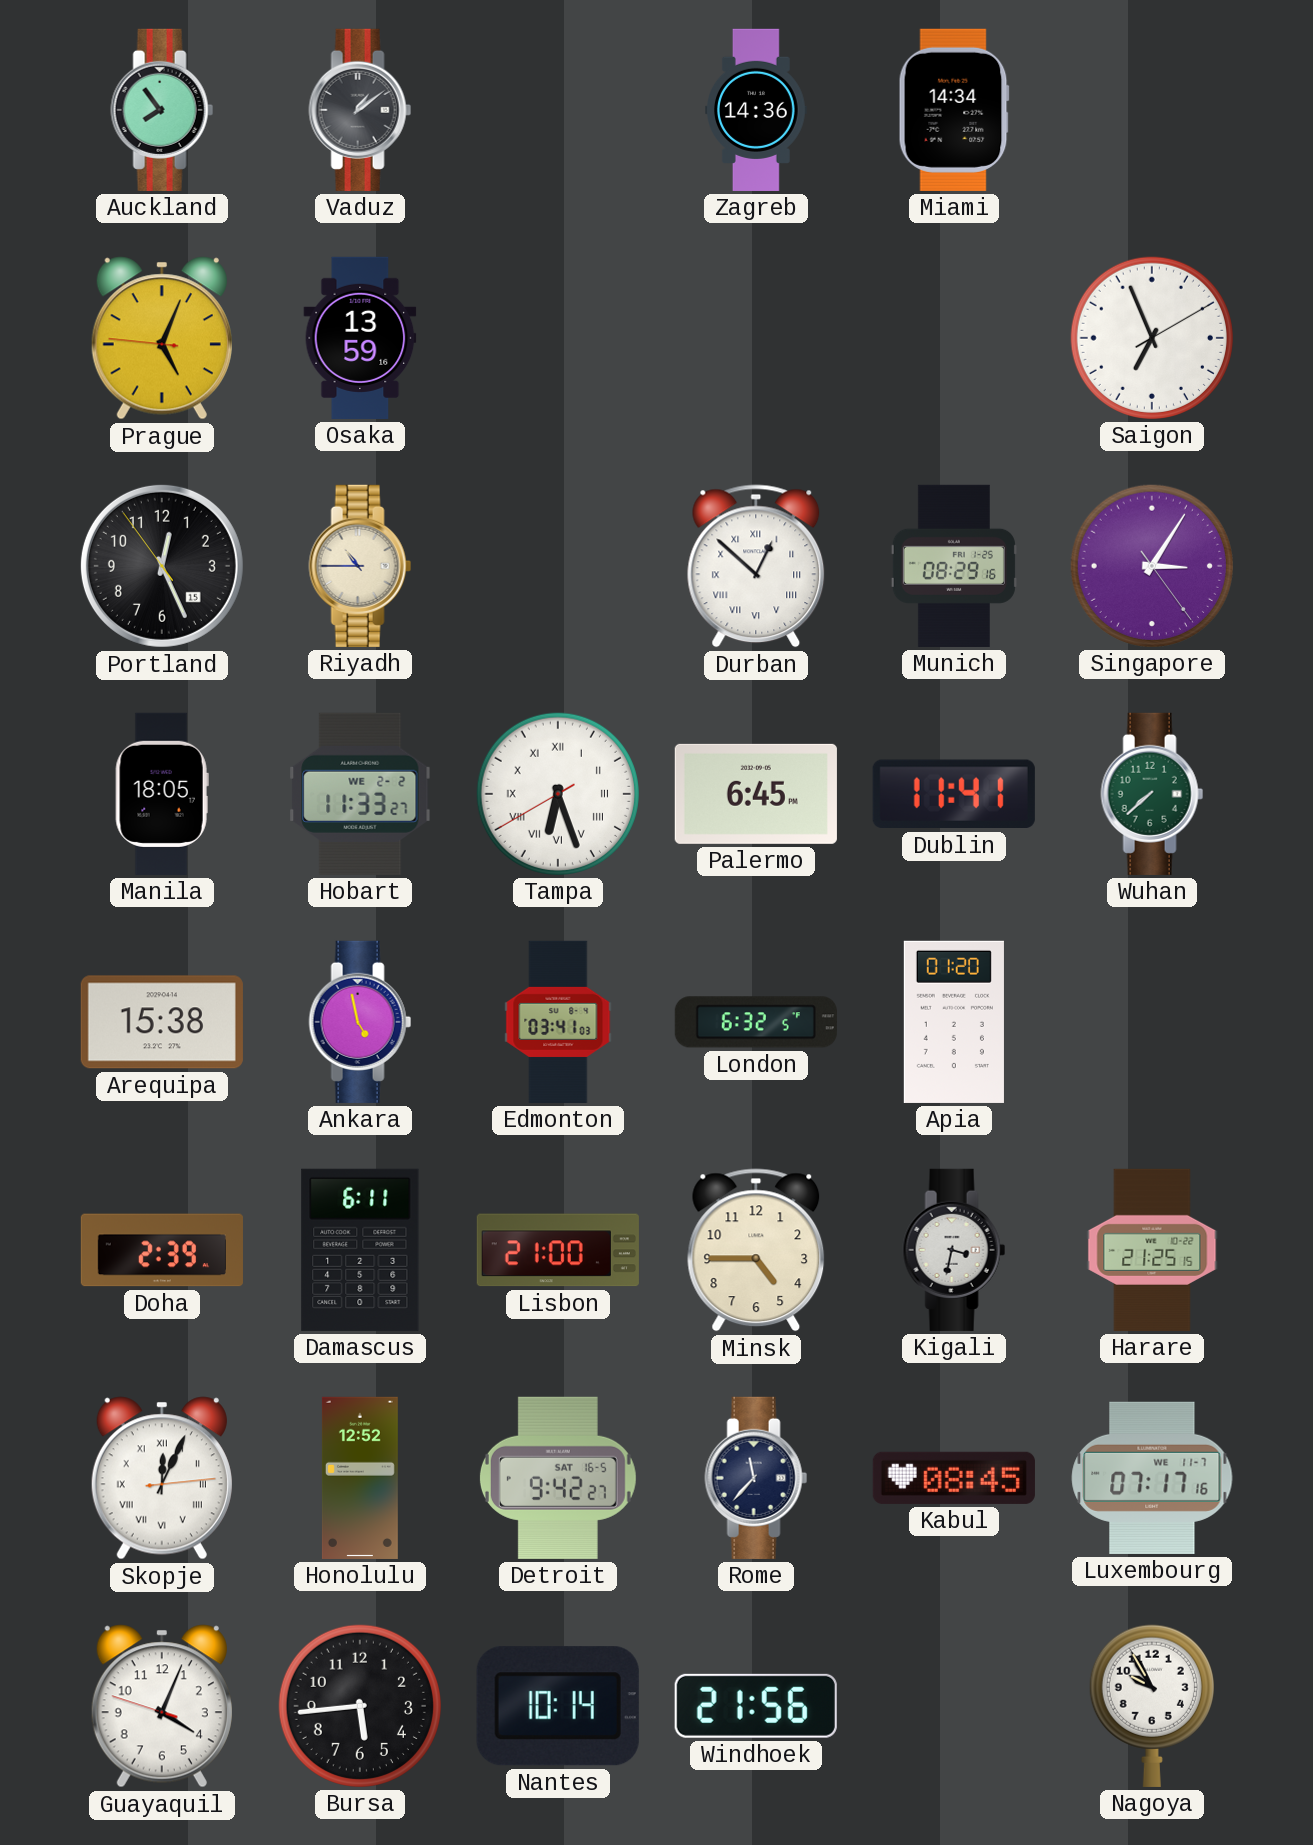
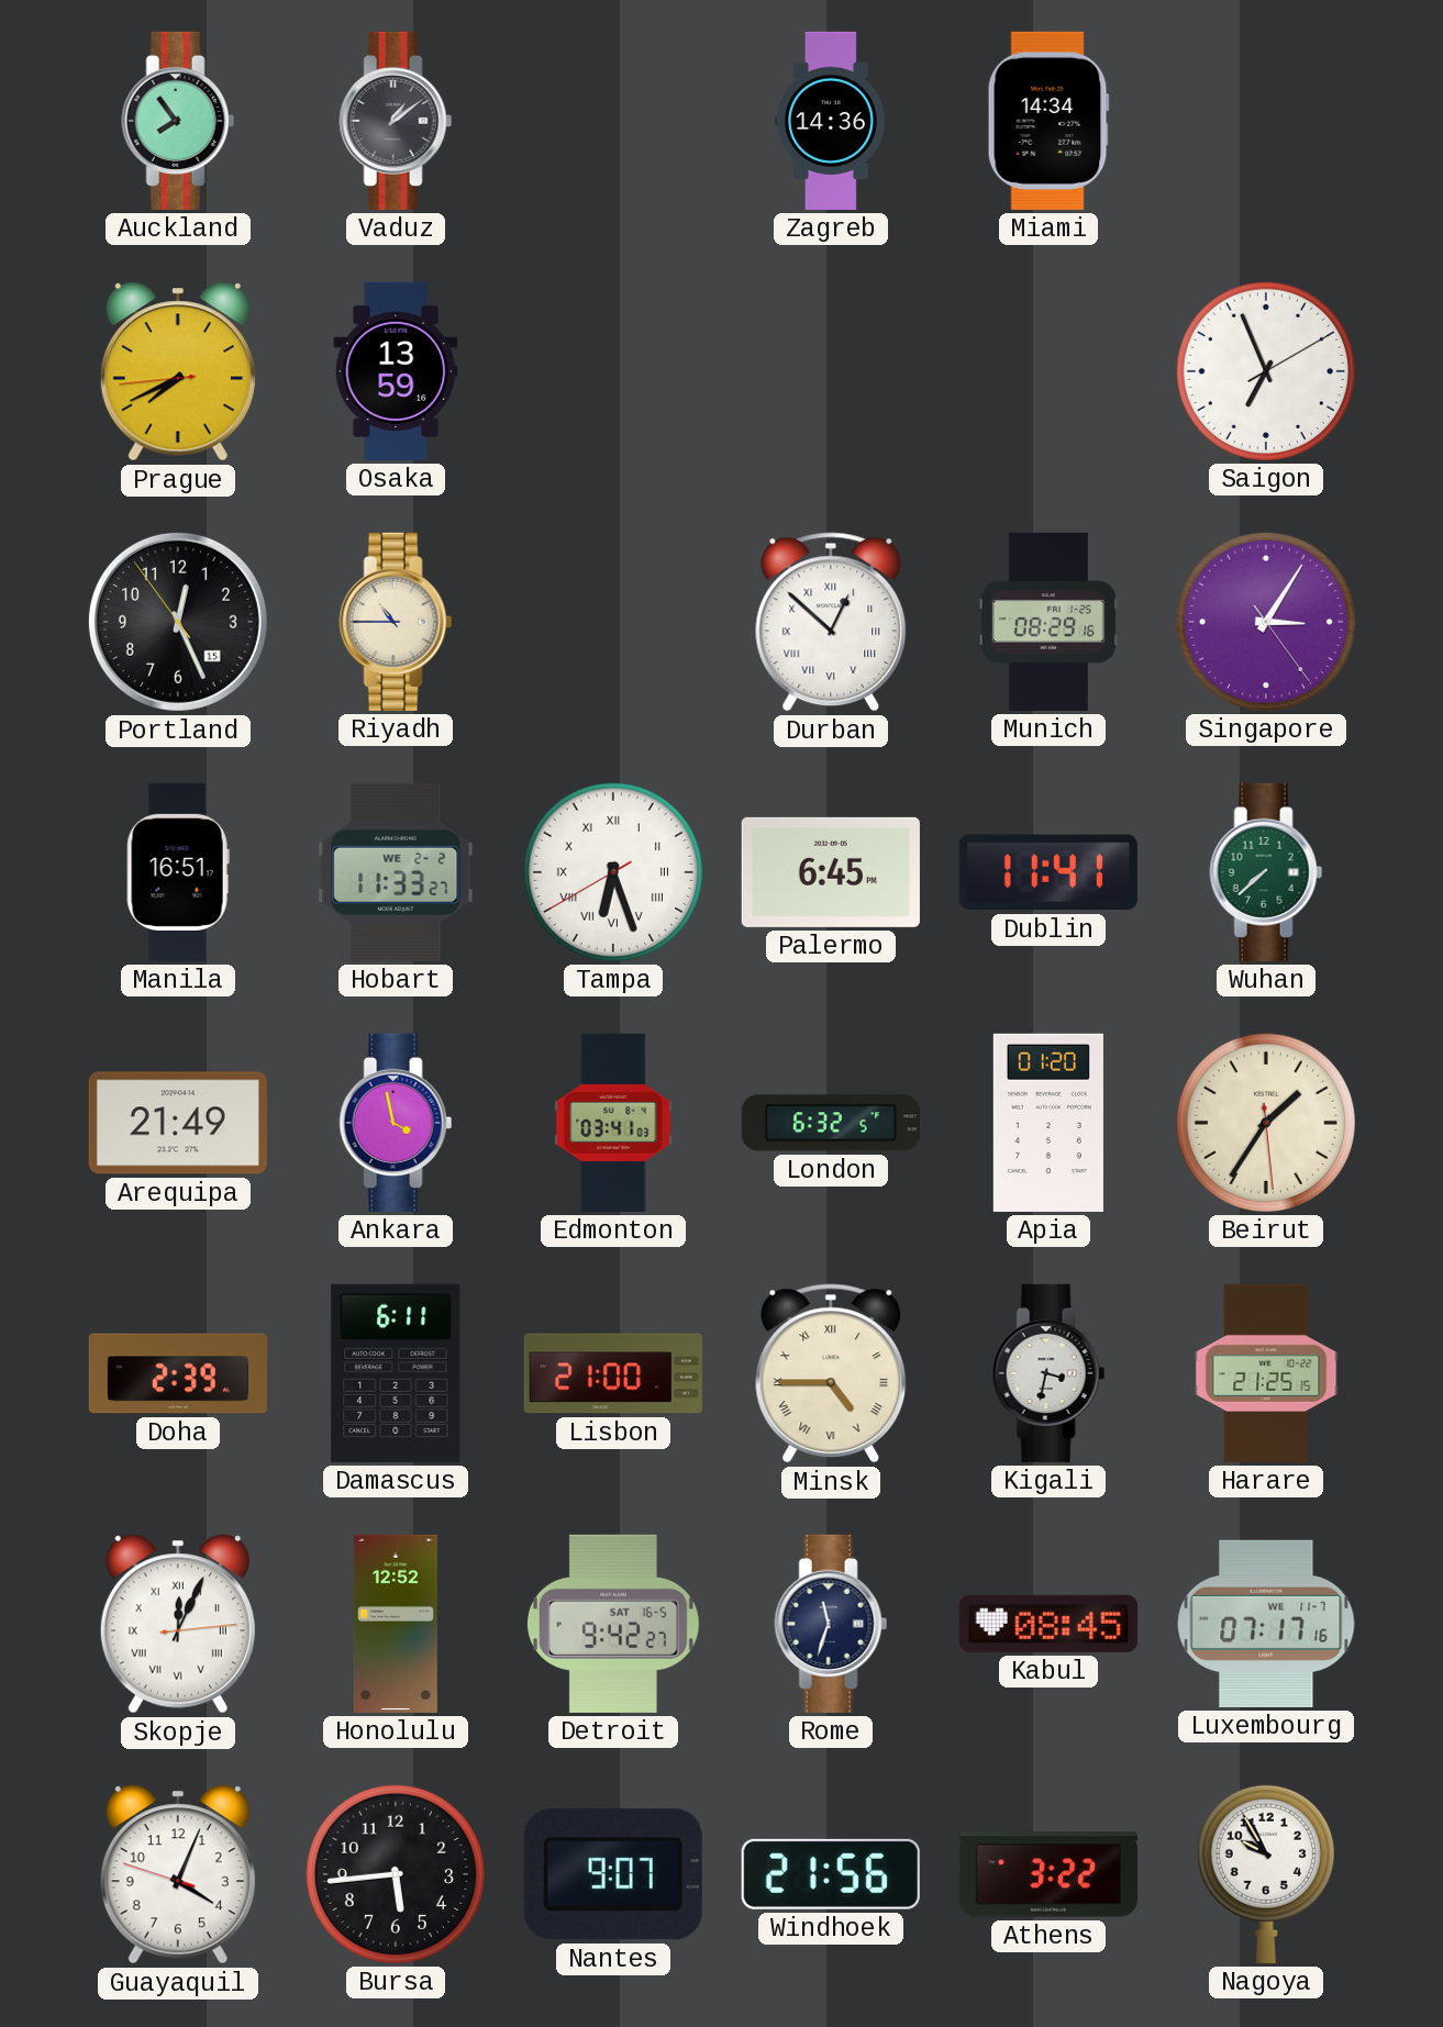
Prague: 5:03 -> 7:40
Manila: 18:05 -> 16:51
Arequipa: 15:38 -> 21:49
Ankara: 4:58 -> 3:58
Beirut: none -> 1:35
Minsk numerals: Arabic -> Roman
Rome: 11:37 -> 11:33
Nantes: 10:14 -> 9:07
Athens: none -> 3:22
